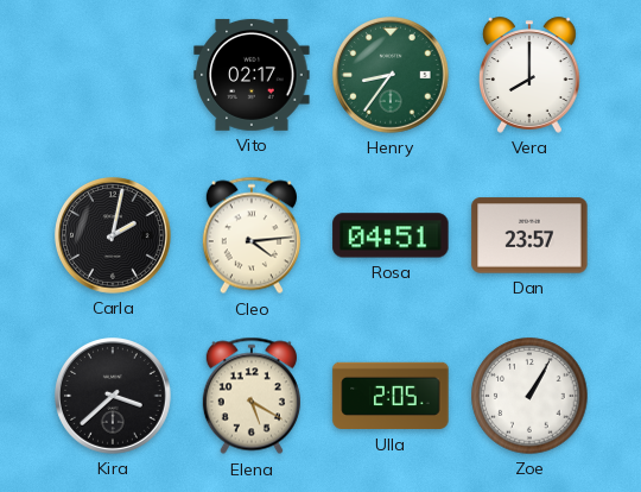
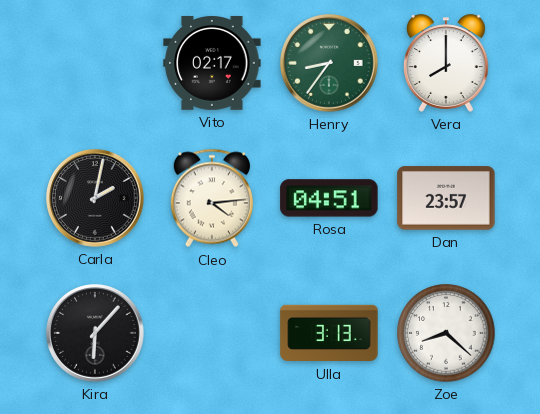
Kira: 3:38 -> 6:07
Elena: 5:20 -> none
Ulla: 2:05 -> 3:13
Zoe: 1:05 -> 8:22
